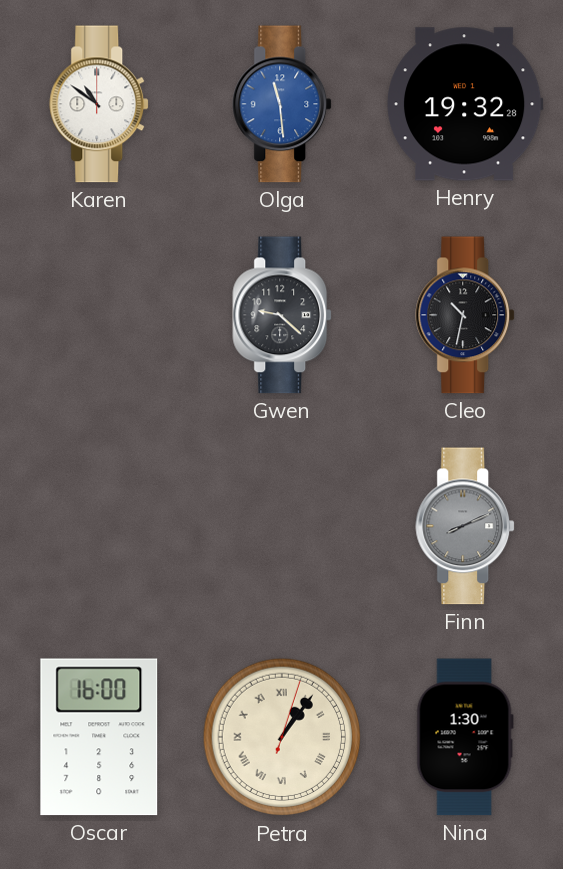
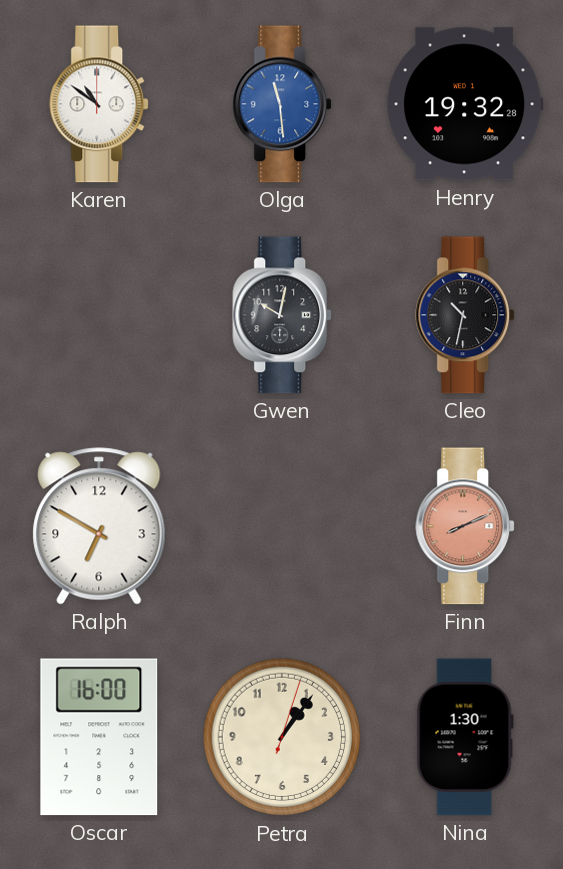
Gwen: 9:22 -> 10:02
Ralph: none -> 6:50
Finn dial: grey -> salmon
Petra numerals: Roman -> Arabic
